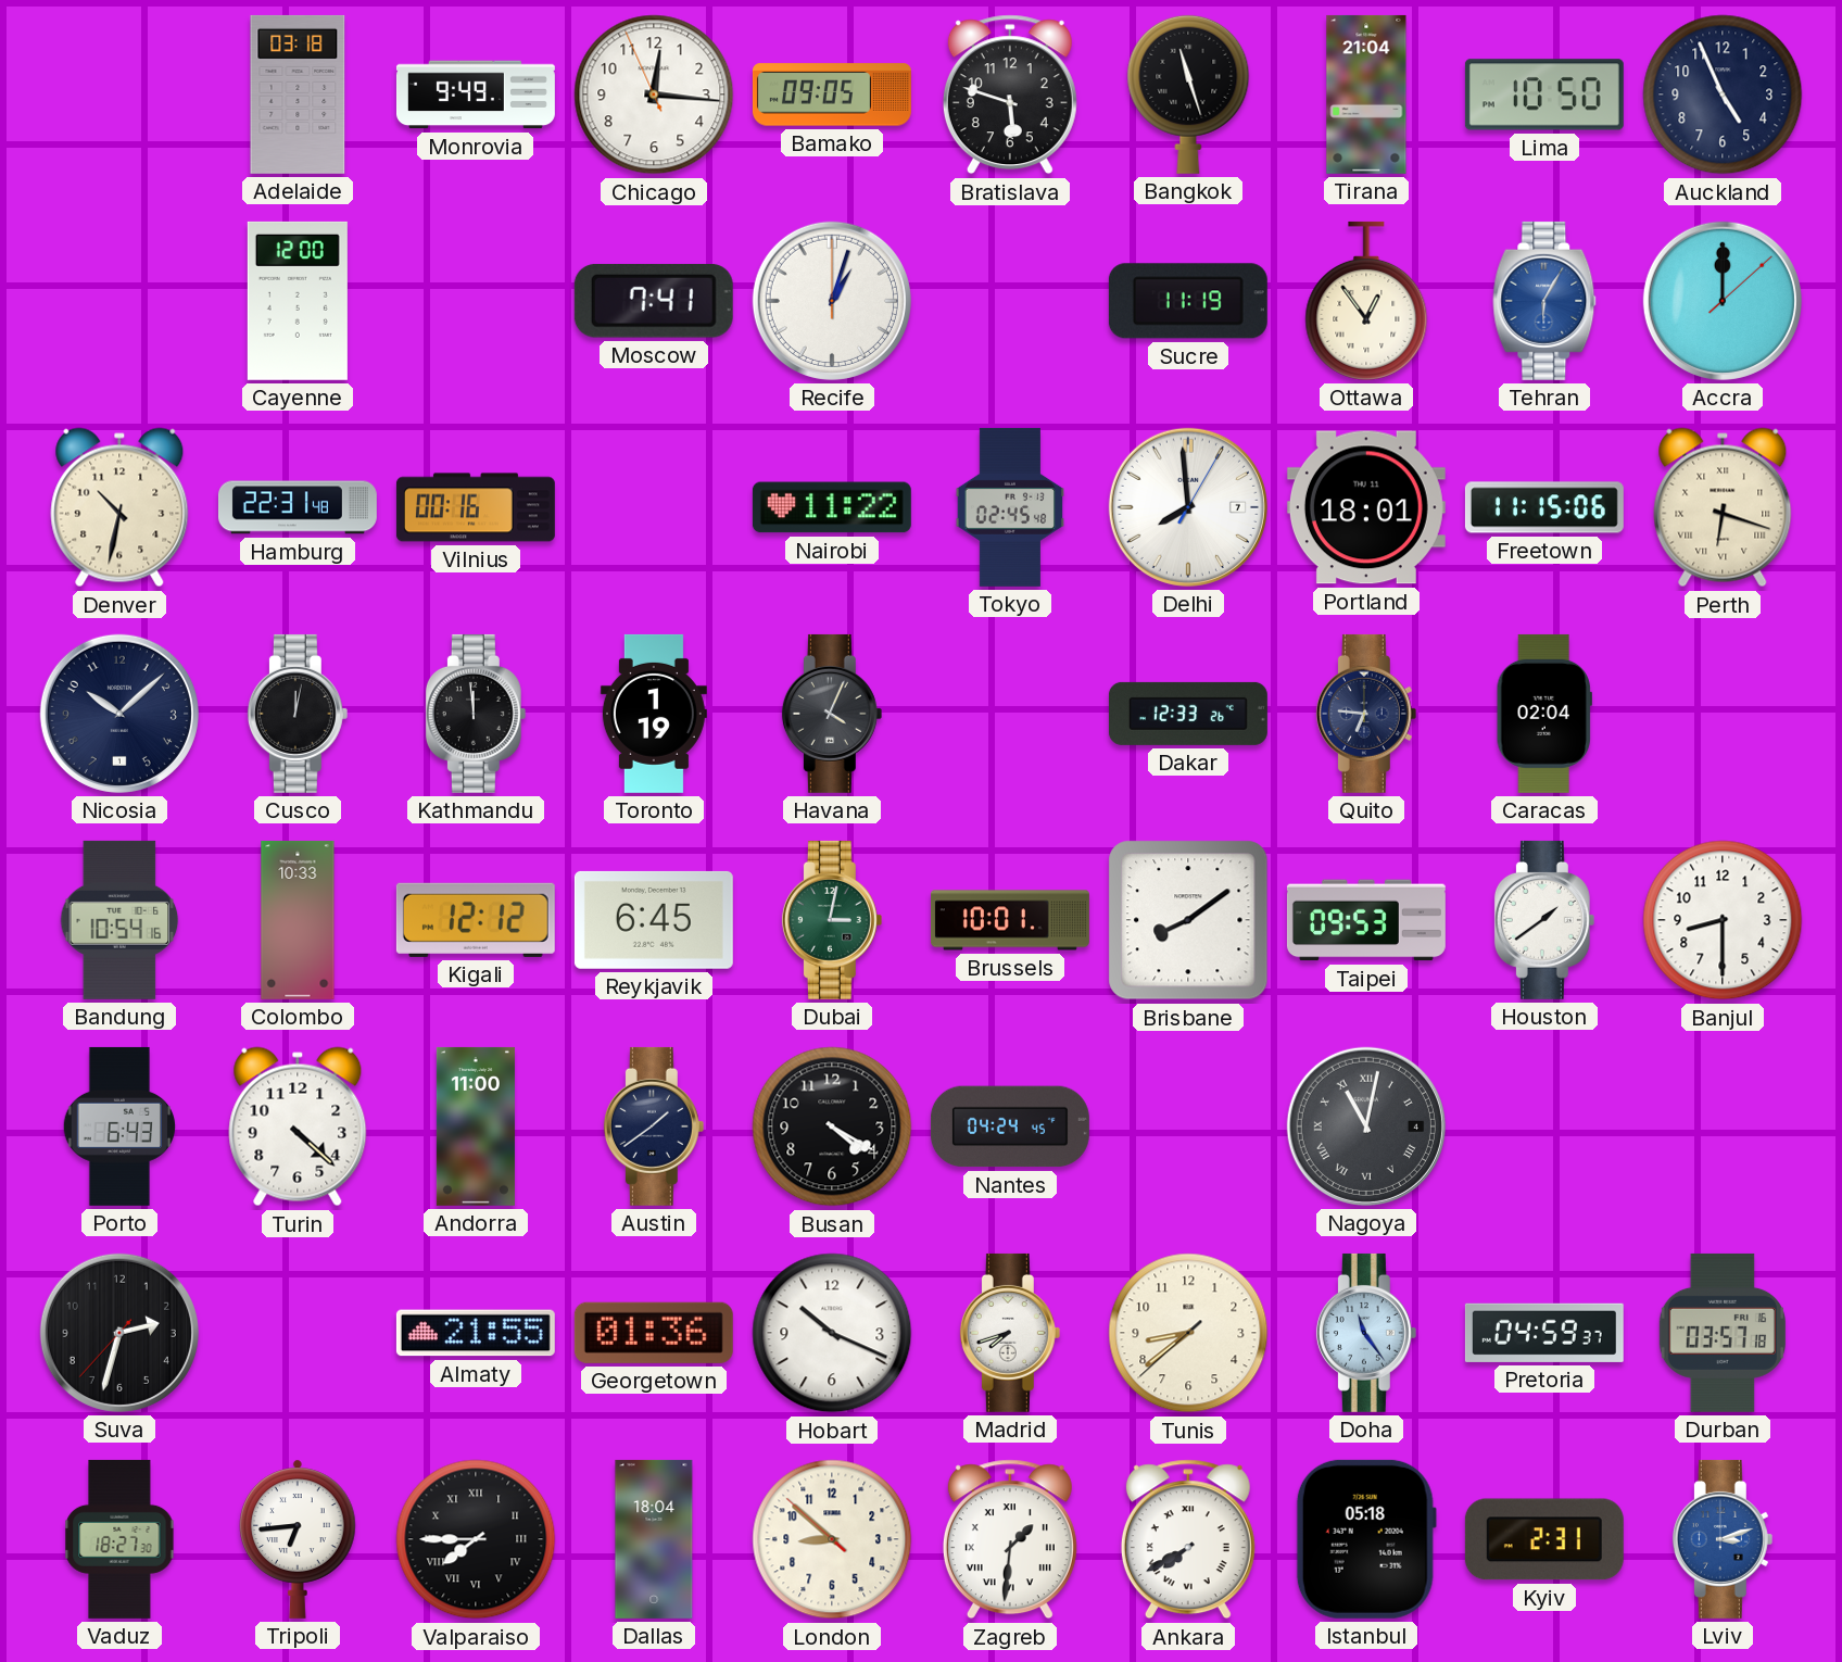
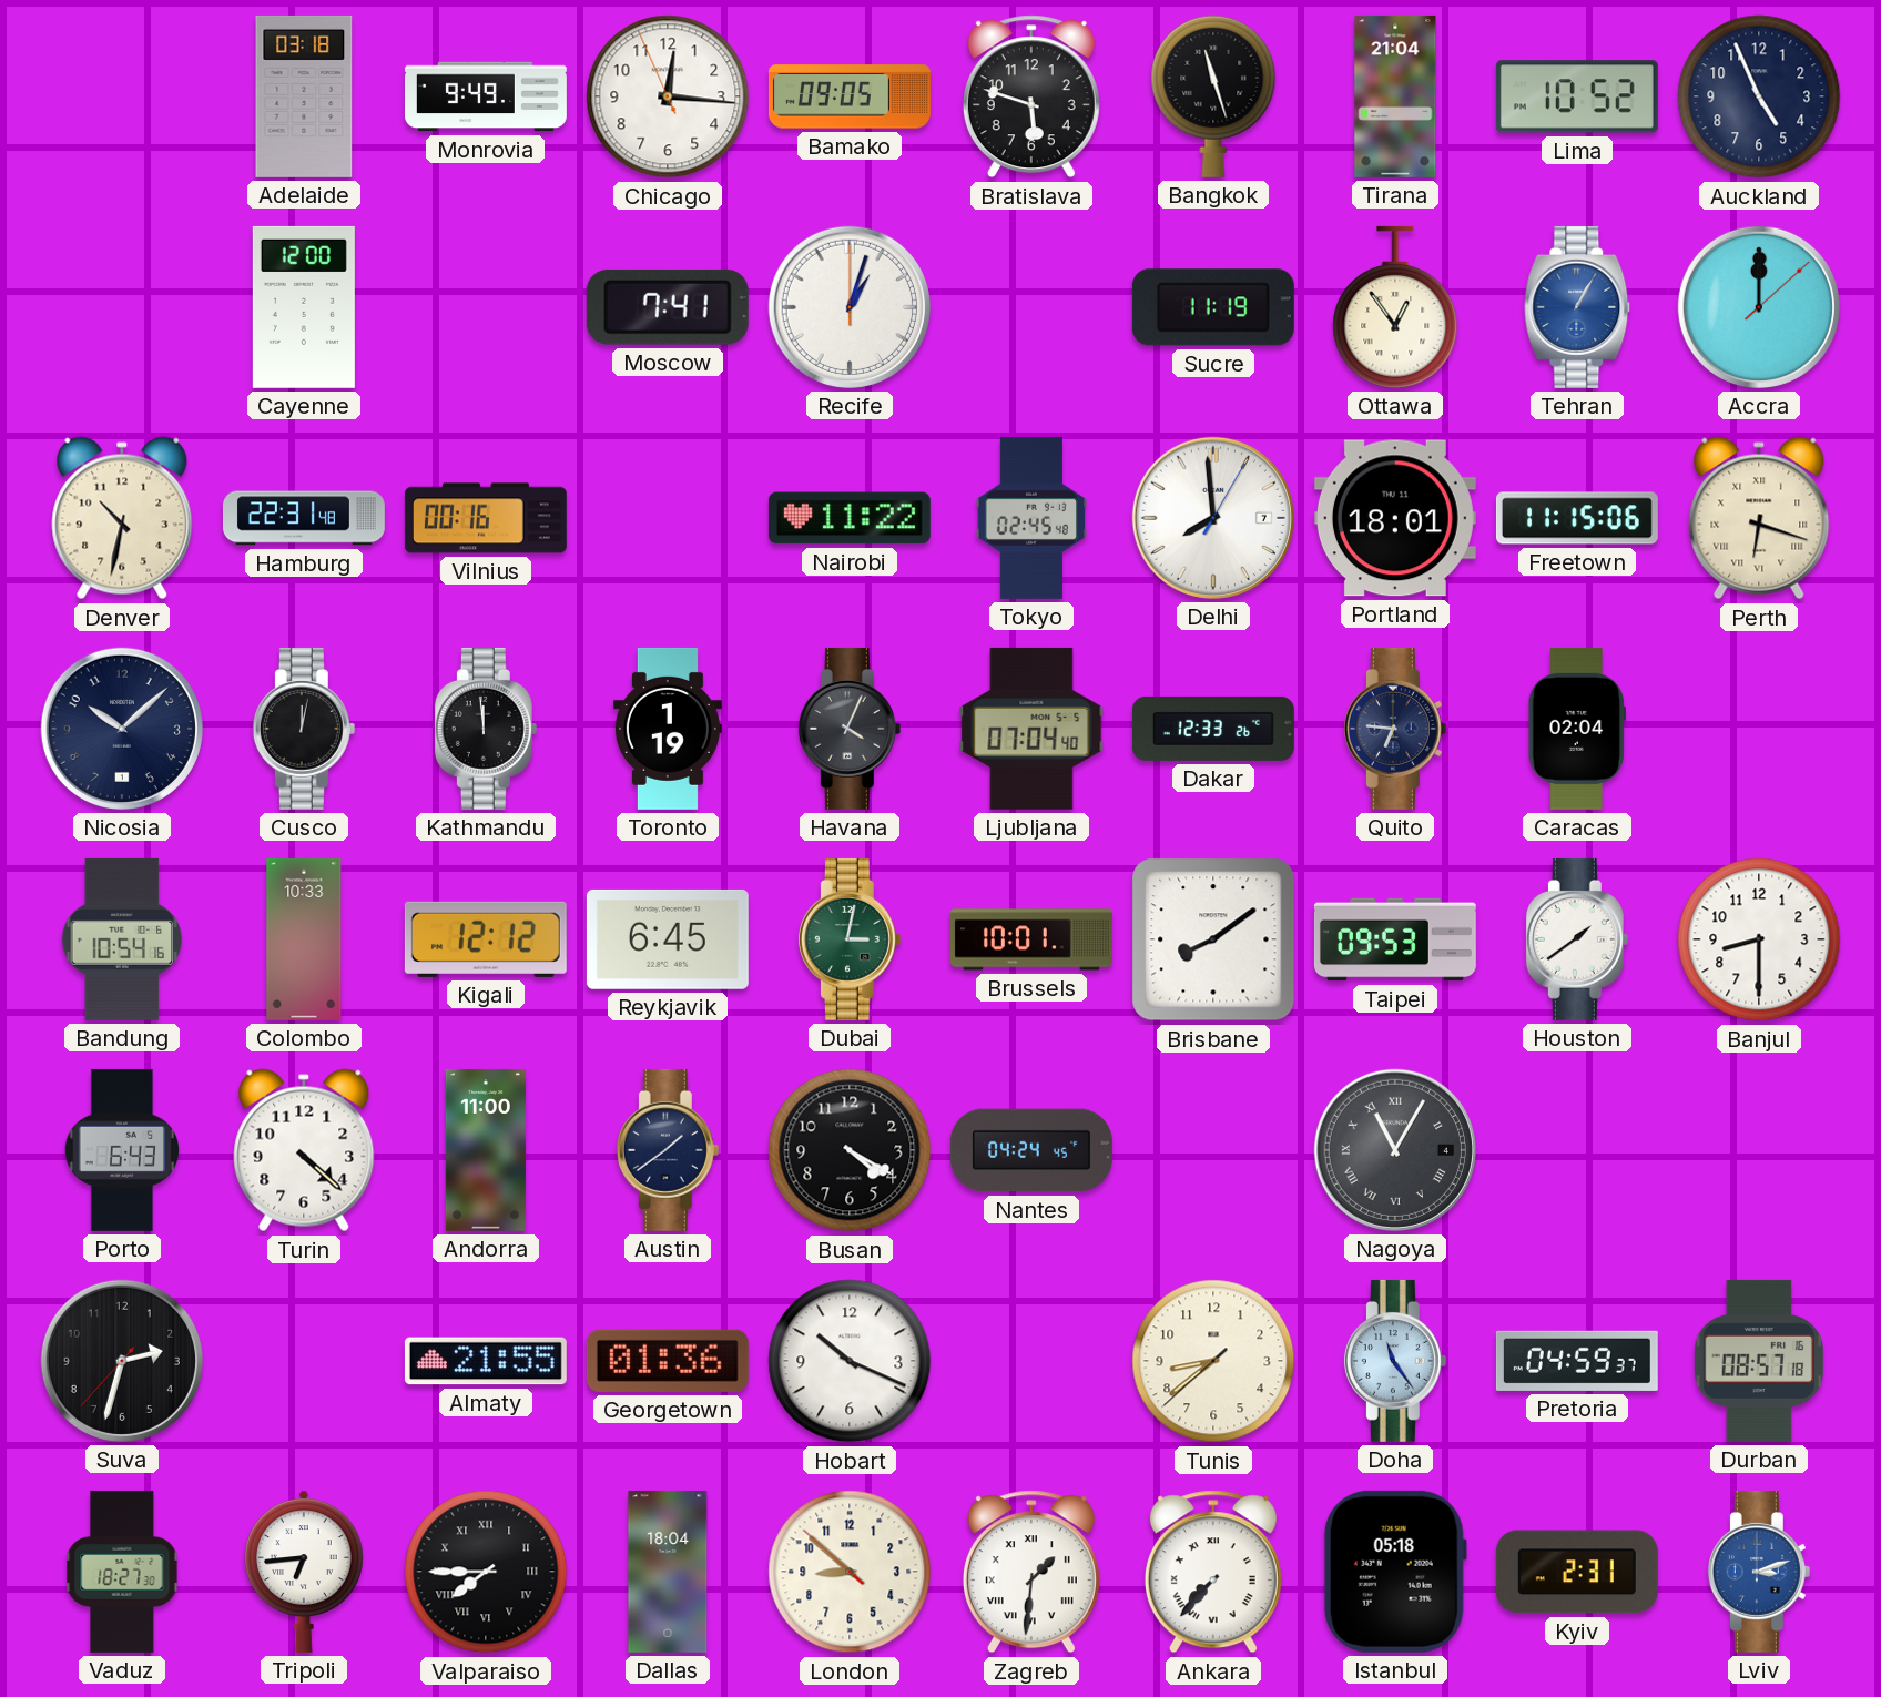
Lima: 10:50 -> 10:52
Tehran: 6:05 -> 1:05
Ljubljana: none -> 07:04
Nagoya: 11:02 -> 11:05
Madrid: 7:42 -> none
Durban: 03:57 -> 08:57
Ankara: 7:40 -> 7:37
